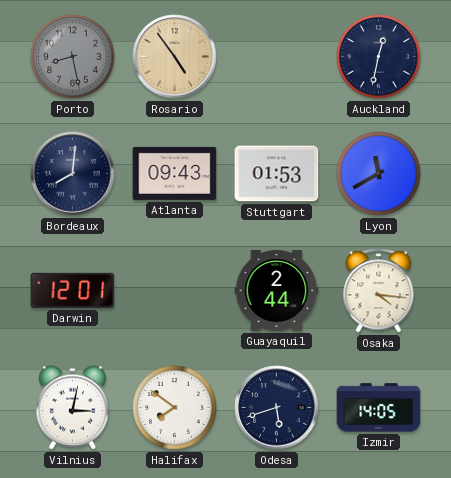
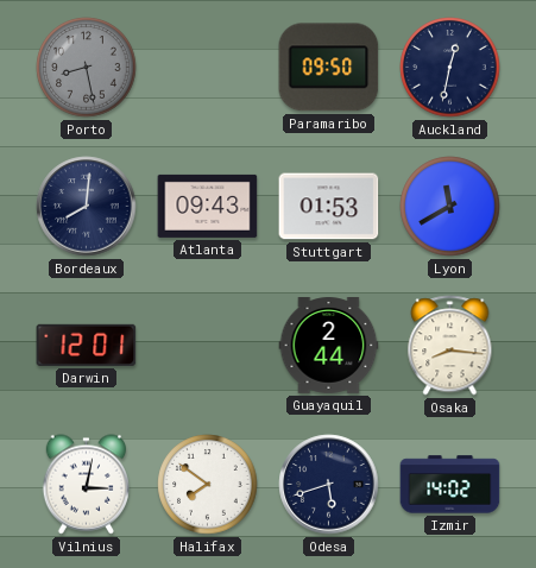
Rosario: 4:54 -> none
Paramaribo: none -> 09:50
Osaka: 4:16 -> 8:16
Izmir: 14:05 -> 14:02
